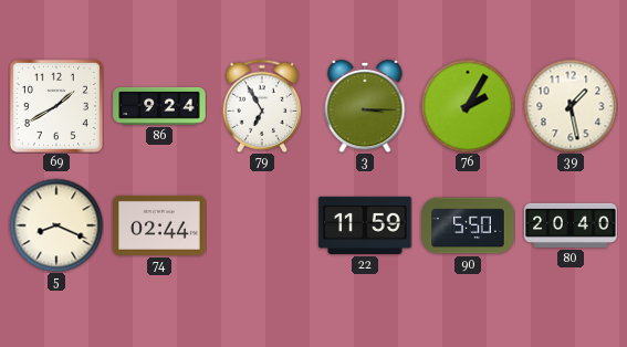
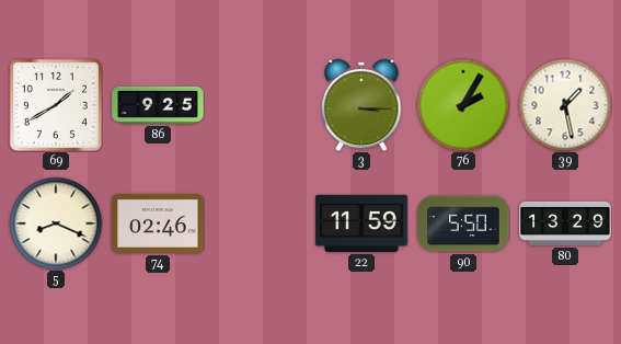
86: 9:24 -> 9:25
79: 6:55 -> none
74: 02:44 -> 02:46
80: 20:40 -> 13:29
